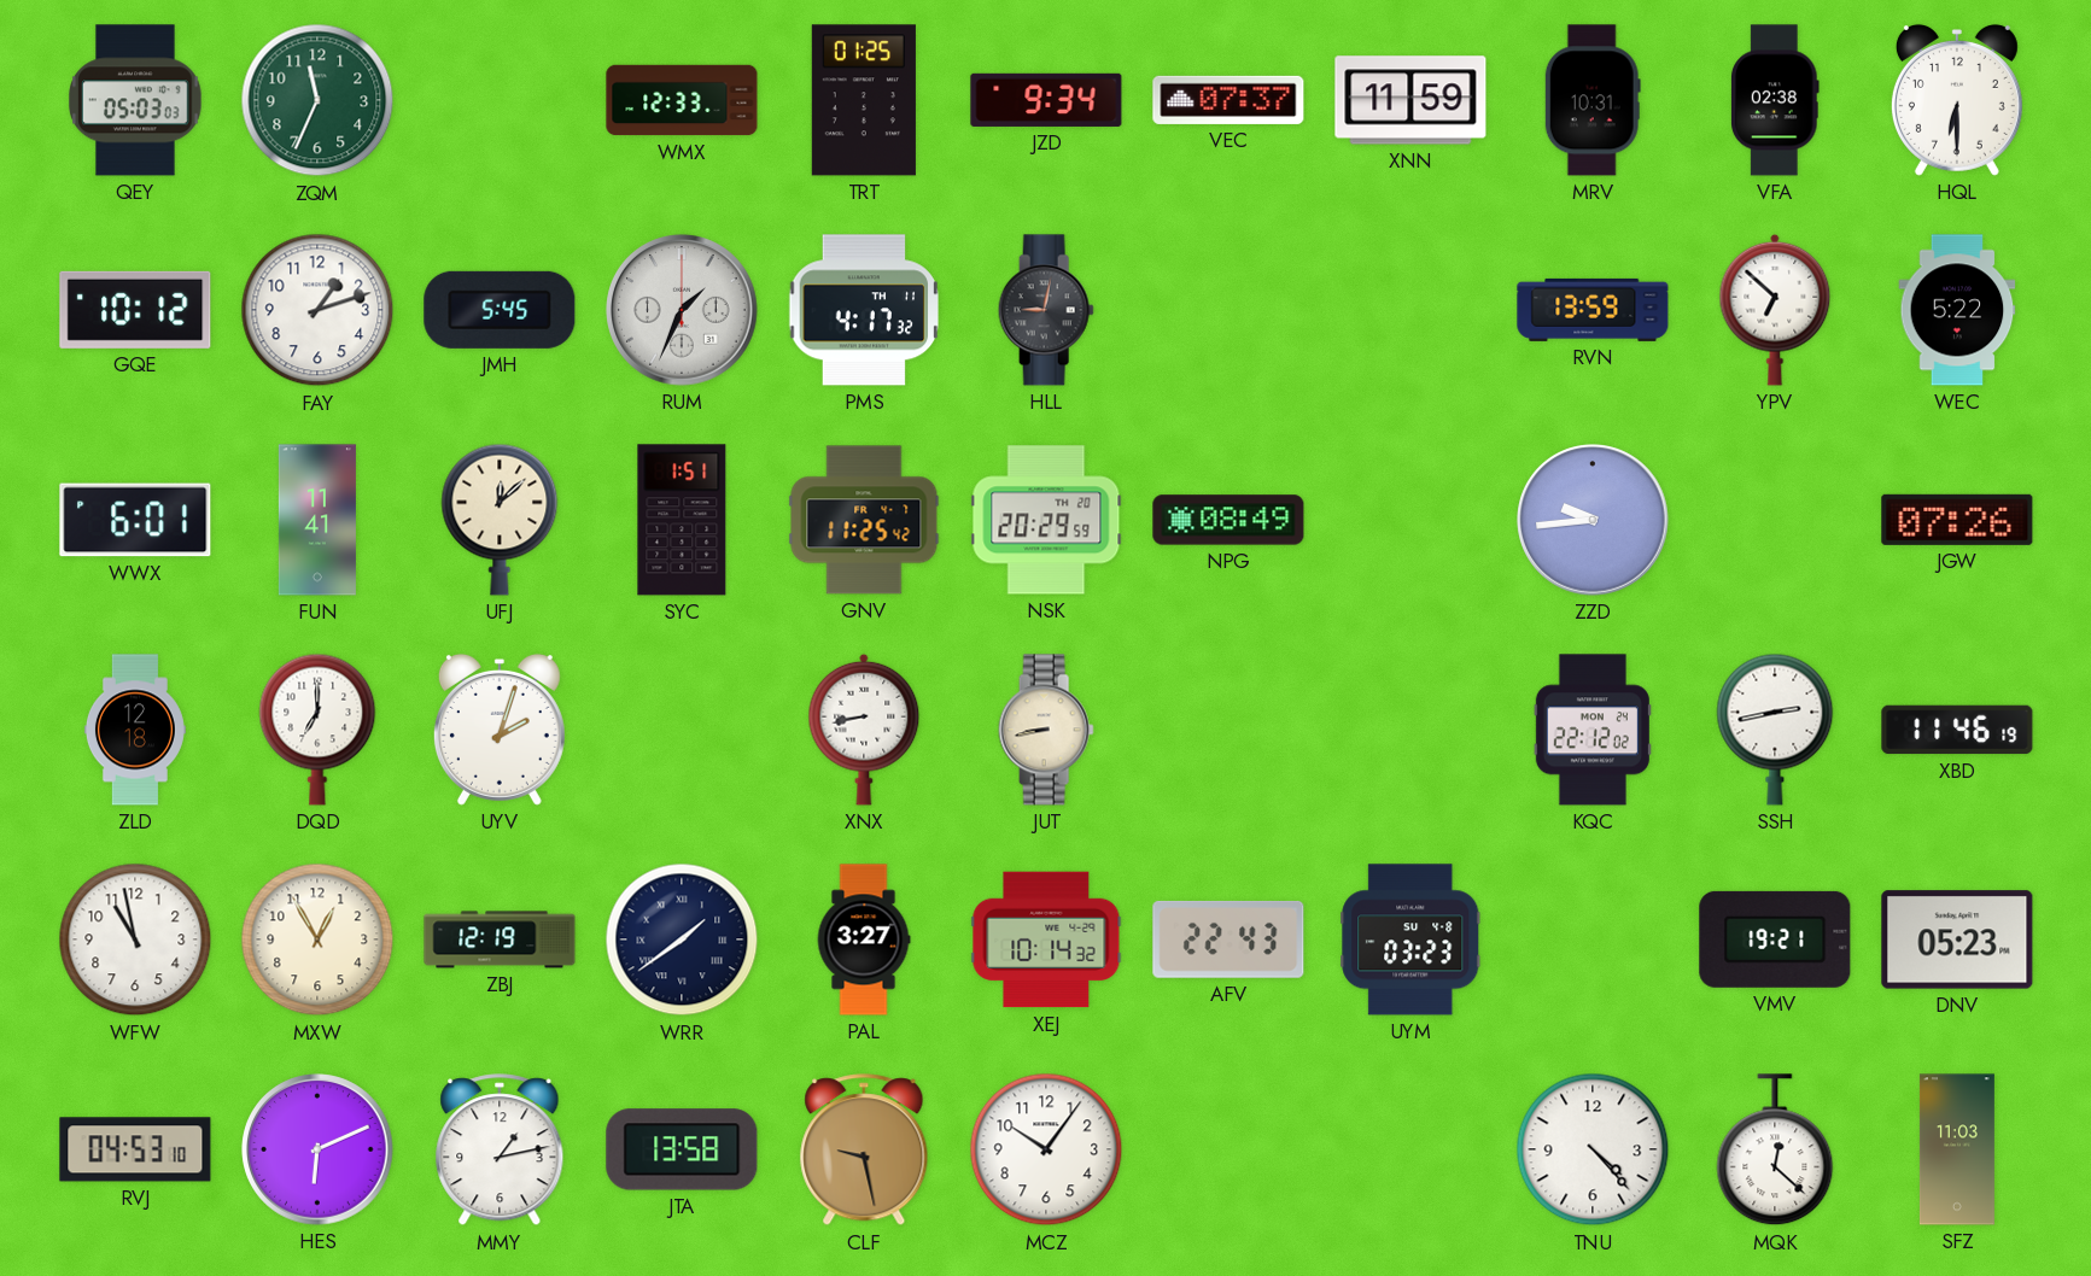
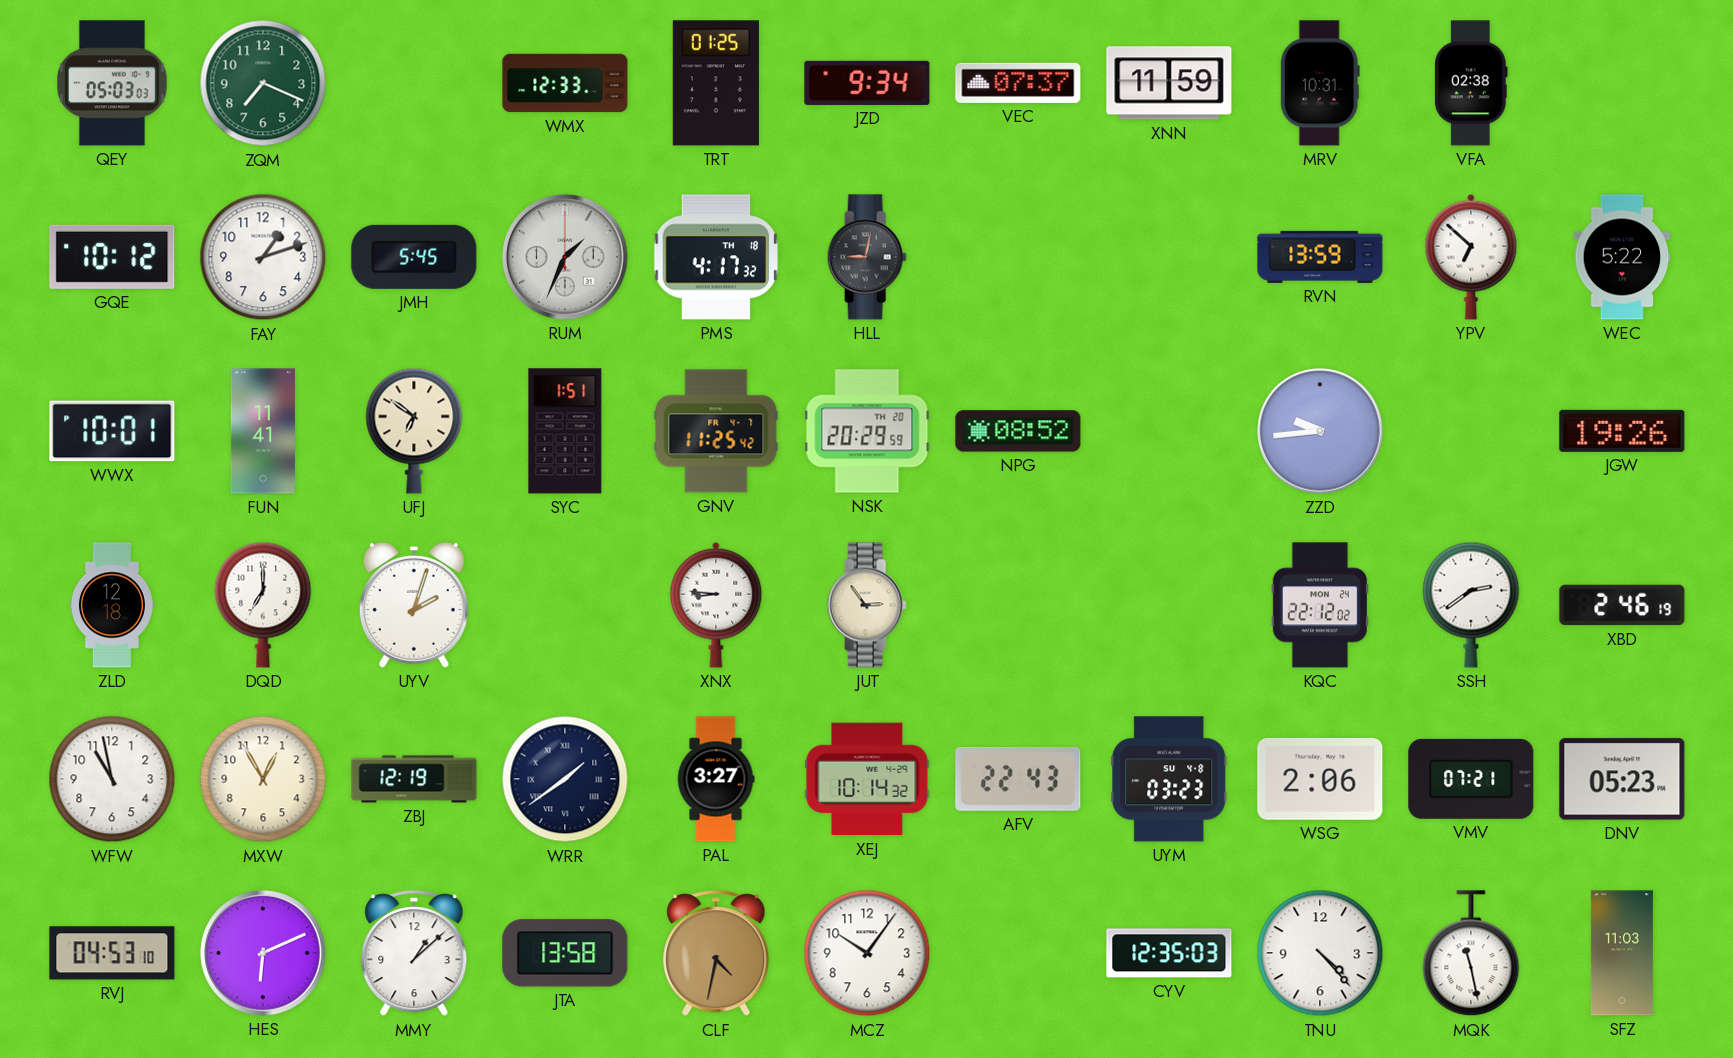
ZQM: 11:34 -> 7:19
HQL: 6:30 -> none
PMS date: TH 11 -> TH 18
WWX: 6:01 -> 10:01
UFJ: 12:08 -> 6:51
NPG: 08:49 -> 08:52
JGW: 07:26 -> 19:26
XNX: 8:43 -> 8:46
JUT: 8:43 -> 2:54
SSH: 2:43 -> 2:39
XBD: 11:46 -> 2:46
WSG: none -> 2:06
VMV: 19:21 -> 07:21
MMY: 1:13 -> 1:08
CLF: 9:28 -> 4:32
CYV: none -> 12:35
MQK: 12:22 -> 11:28
